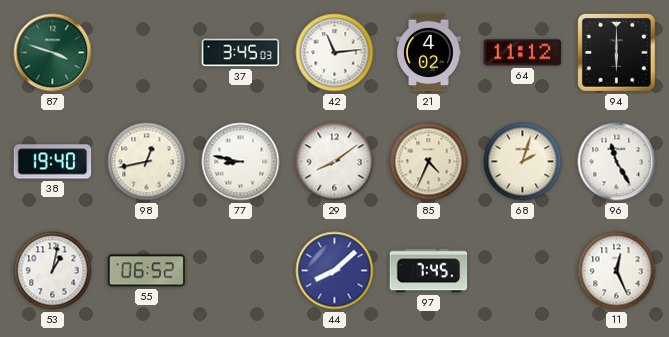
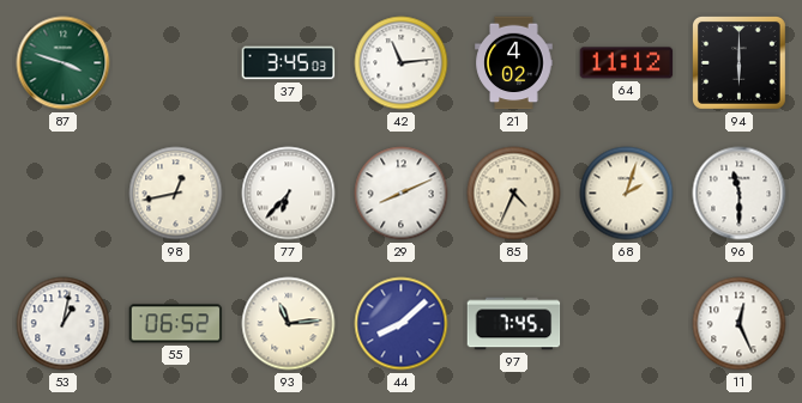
38: 19:40 -> none
77: 8:47 -> 6:37
29: 8:09 -> 8:11
96: 11:25 -> 11:30
93: none -> 11:14
